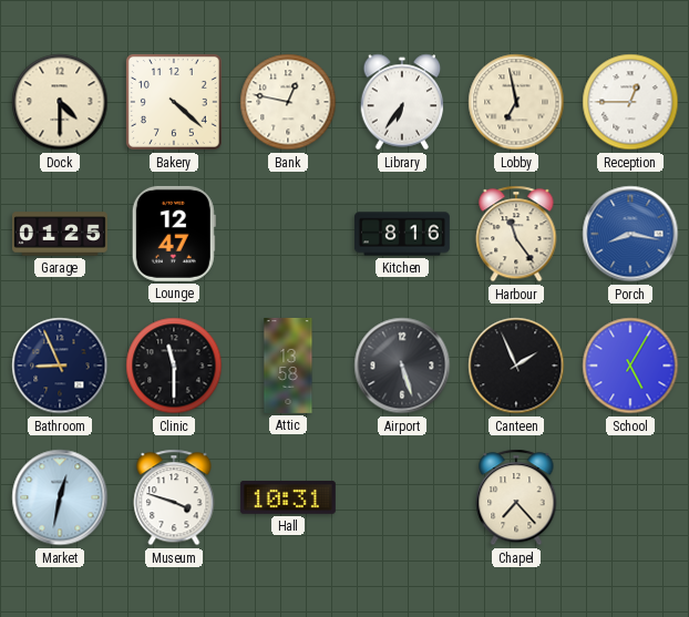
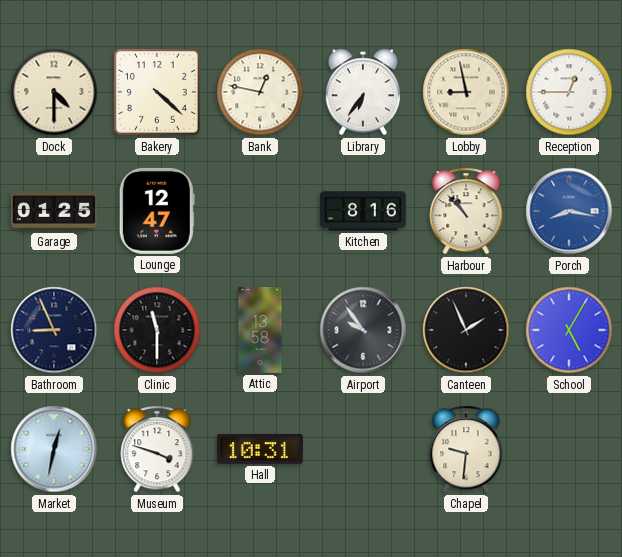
Lobby: 6:58 -> 8:58
Harbour: 11:24 -> 10:53
Airport: 5:27 -> 9:54
Chapel: 7:23 -> 9:31
